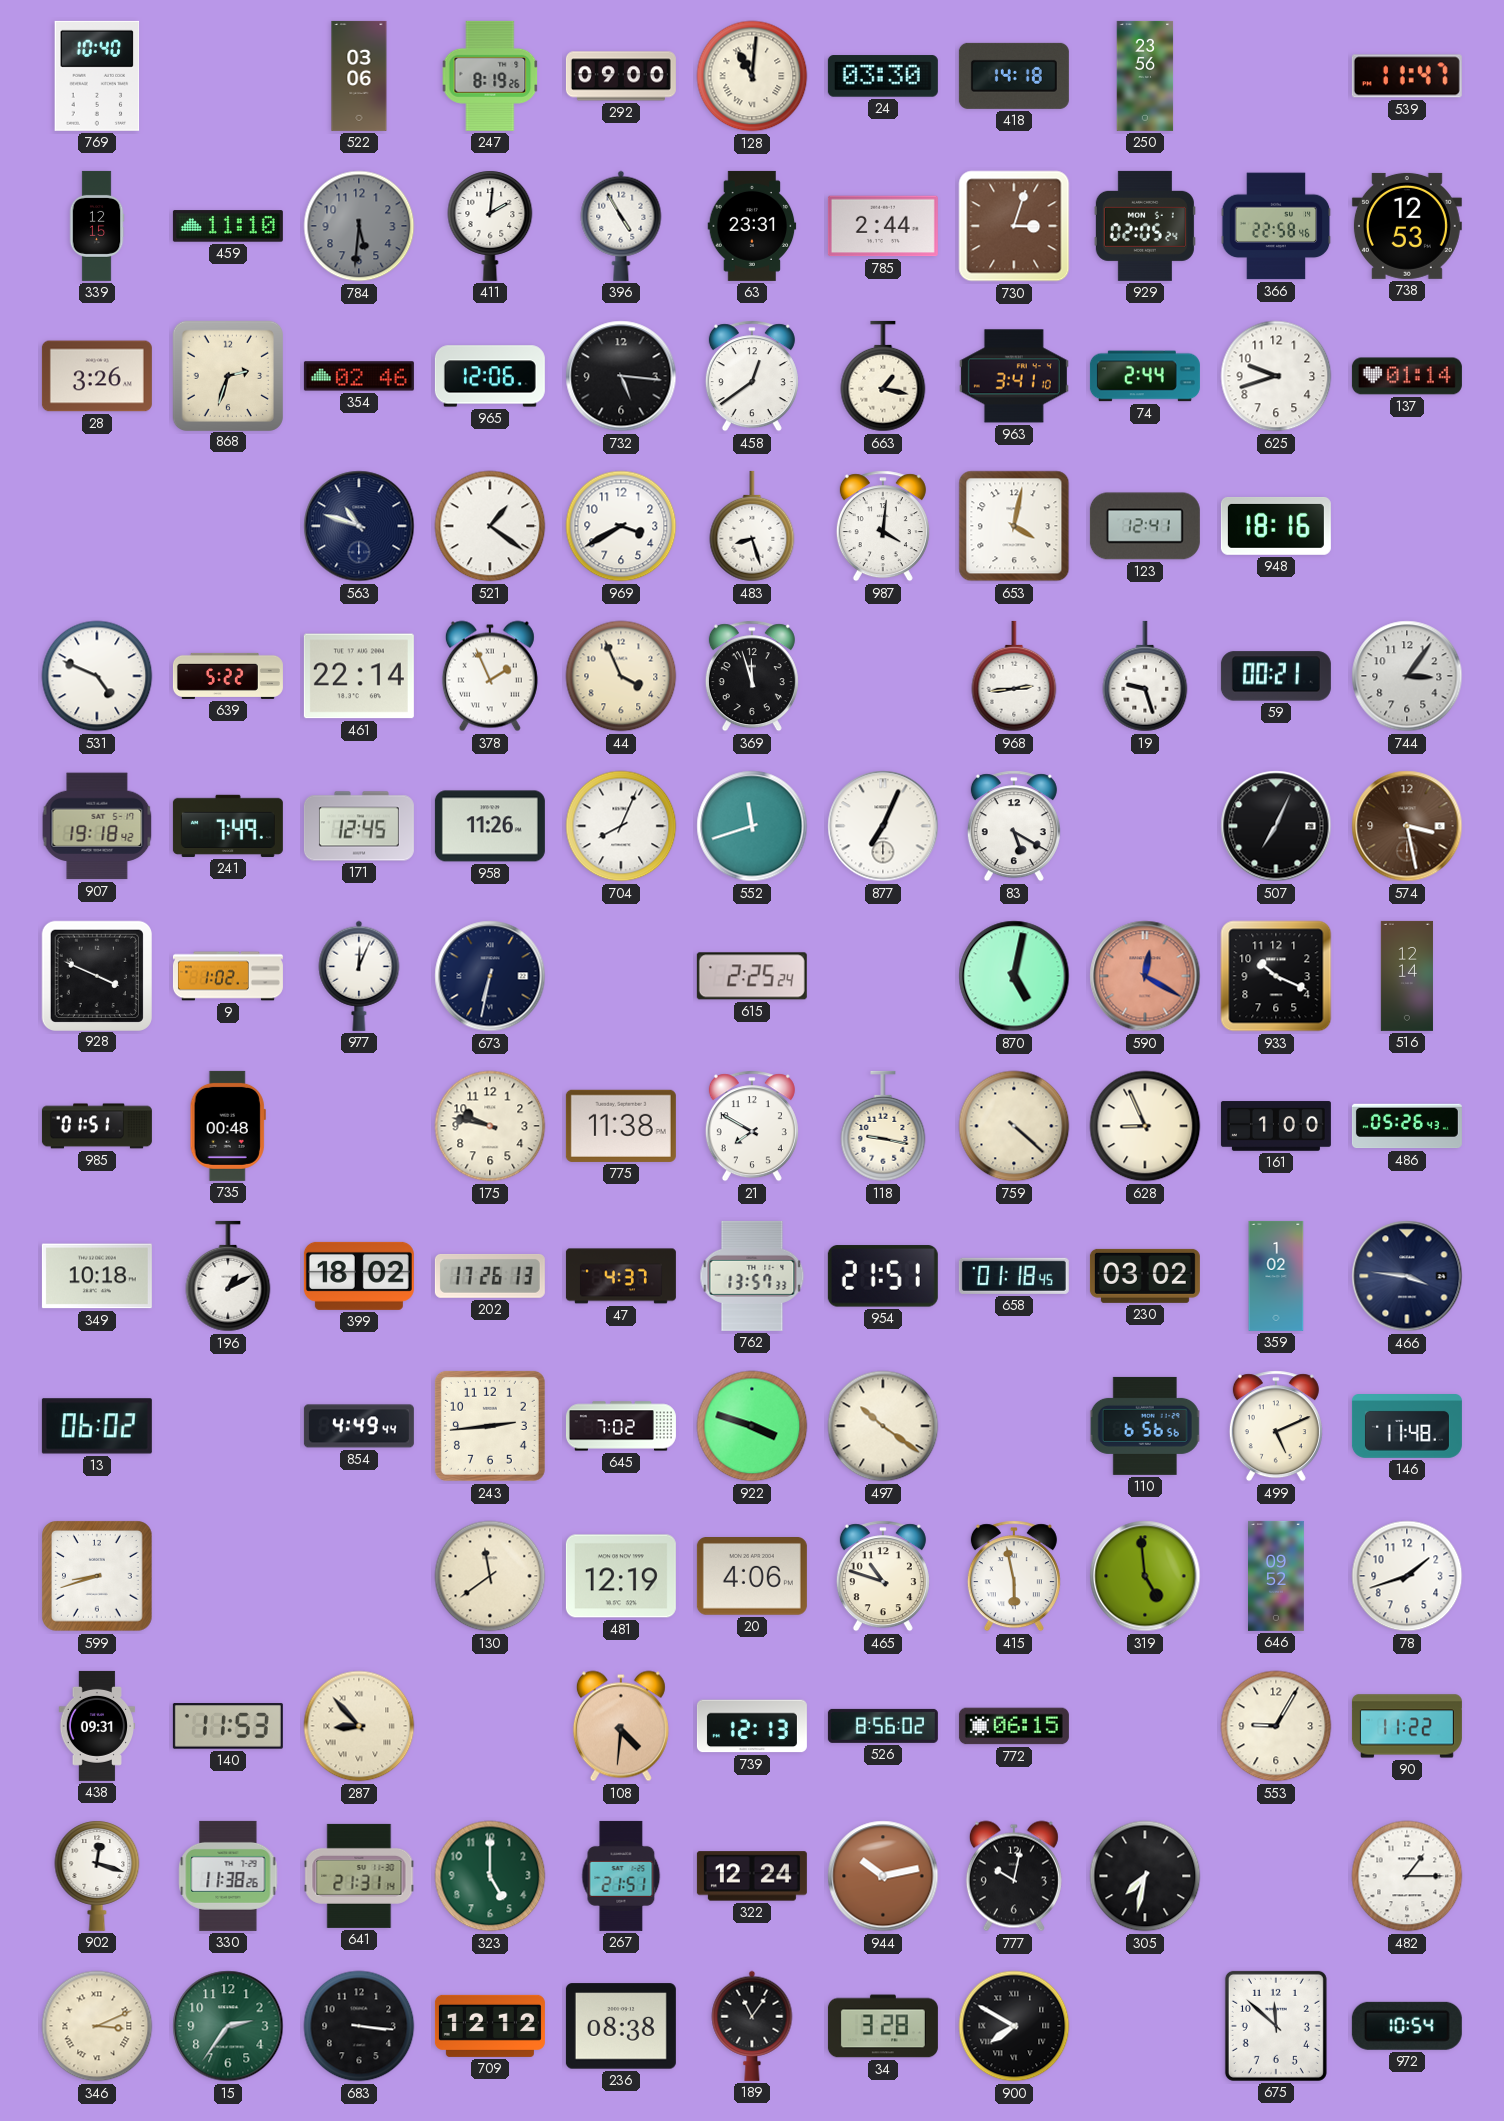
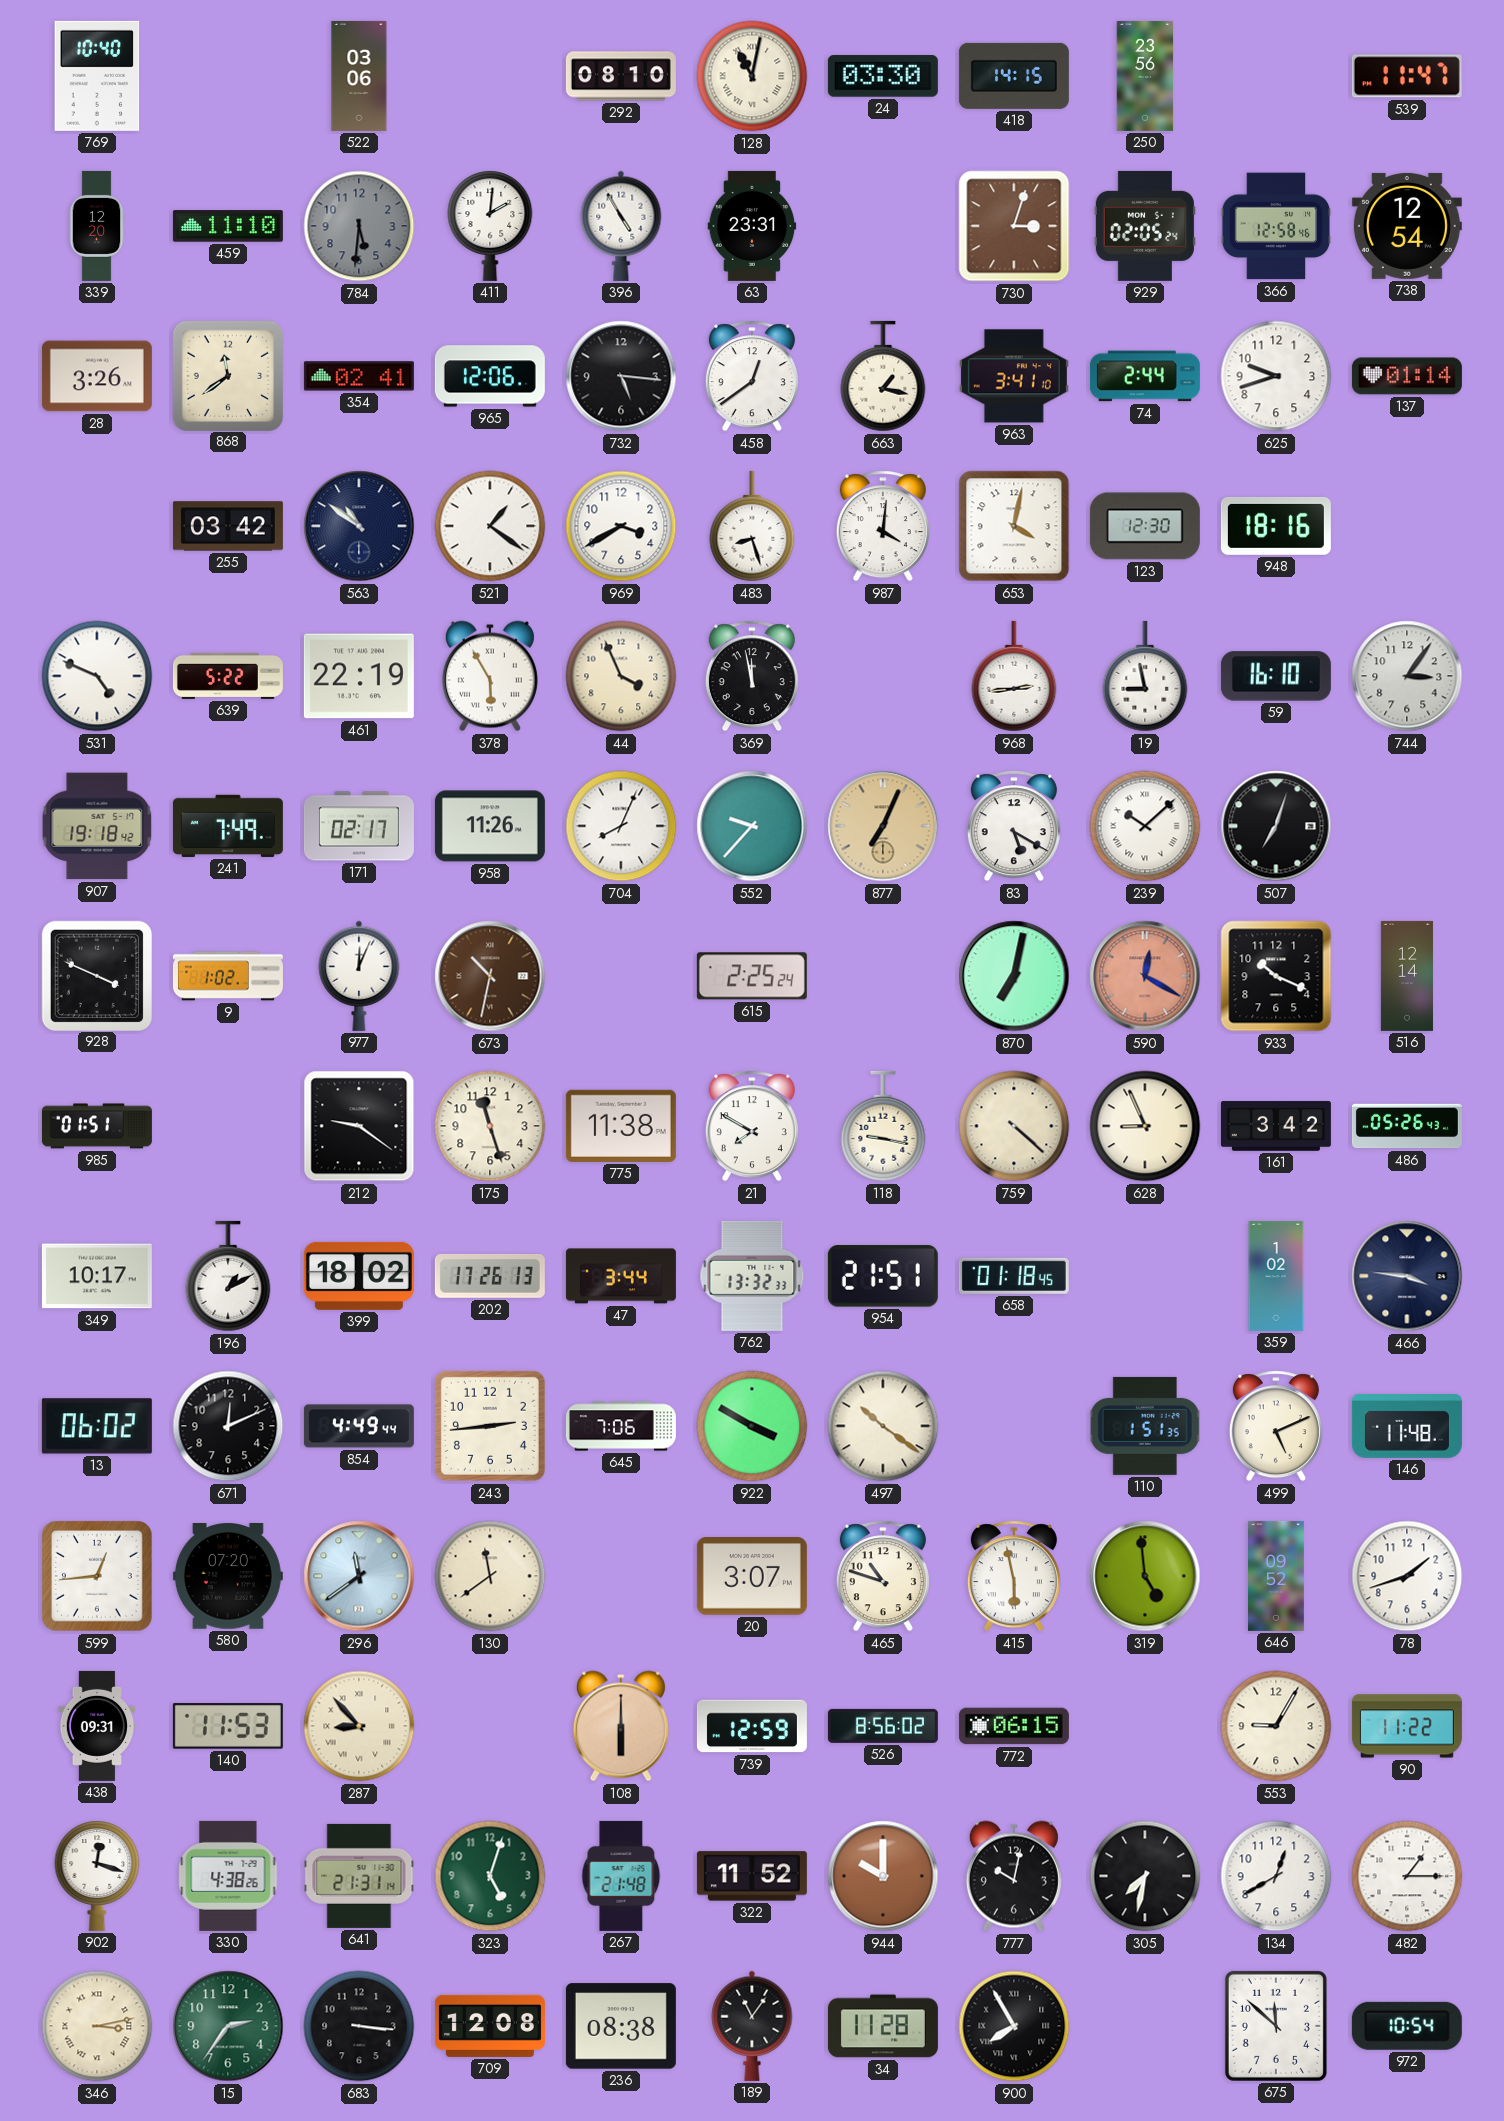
247: 8:19 -> none
292: 09:00 -> 08:10
128: 11:01 -> 11:02
418: 14:18 -> 14:15
339: 12:15 -> 12:20
785: 2:44 -> none
366: 22:58 -> 12:58
738: 12:53 -> 12:54
868: 2:33 -> 11:39
354: 02:46 -> 02:41
255: none -> 03:42
563: 10:48 -> 10:51
123: 12:41 -> 12:30
461: 22:14 -> 22:19
378: 1:56 -> 5:55
369: 11:57 -> 11:58
19: 9:27 -> 8:58
59: 00:21 -> 16:10
171: 12:45 -> 02:17
552: 11:42 -> 9:37
877 dial: white -> champagne
239: none -> 10:08
507: 7:04 -> 7:03
574: 3:28 -> none
673: 6:32 -> 10:32
673 dial: navy -> brown
870: 5:02 -> 7:02
735: 00:48 -> none
212: none -> 9:21
175: 9:47 -> 11:27
161: 1:00 -> 3:42
349: 10:18 -> 10:17
47: 4:37 -> 3:44
762: 13:57 -> 13:32
230: 03:02 -> none
671: none -> 12:11
645: 7:02 -> 7:06
922: 3:48 -> 3:50
110: 6:56 -> 1:51
599: 8:42 -> 12:44
580: none -> 07:20
296: none -> 11:39
481: 12:19 -> none
20: 4:06 -> 3:07
108: 4:31 -> 6:00
739: 12:13 -> 12:59
330: 11:38 -> 4:38
323: 5:00 -> 5:03
267: 21:51 -> 21:48
322: 12:24 -> 11:52
944: 10:13 -> 10:00
134: none -> 12:40
346: 3:11 -> 3:13
709: 12:12 -> 12:08
34: 3:28 -> 11:28
900: 7:50 -> 7:55
